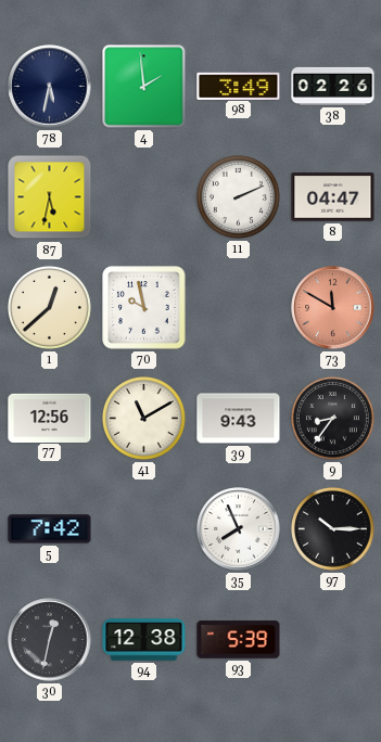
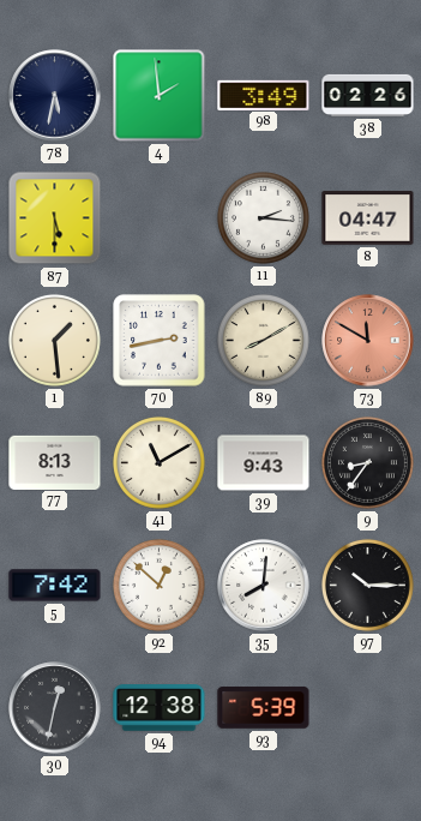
87: 5:32 -> 5:30
11: 2:11 -> 2:16
1: 12:38 -> 1:29
70: 9:58 -> 2:43
89: none -> 8:10
77: 12:56 -> 8:13
92: none -> 12:52
35: 7:56 -> 8:01
